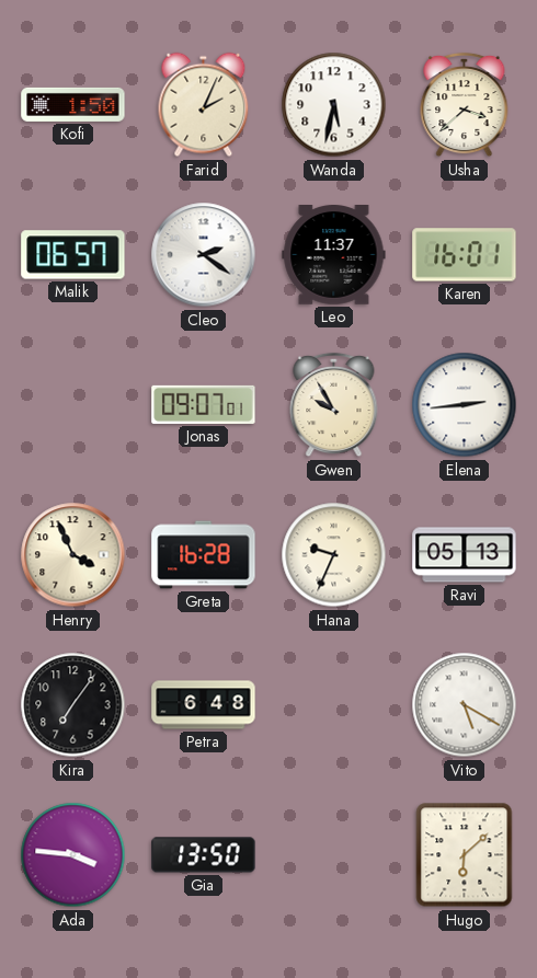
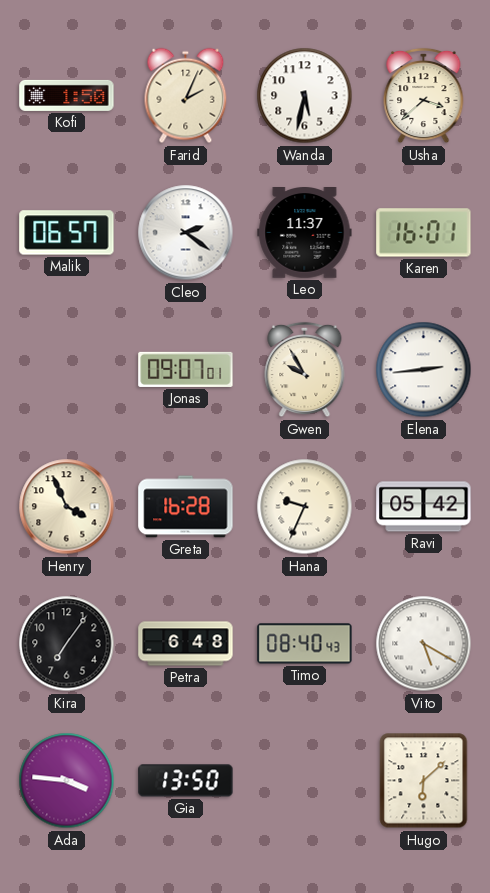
Ravi: 05:13 -> 05:42
Timo: none -> 08:40
